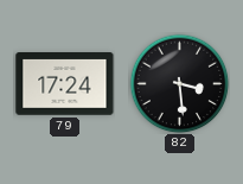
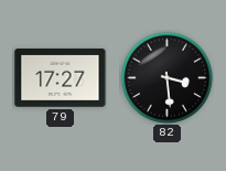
79: 17:24 -> 17:27
